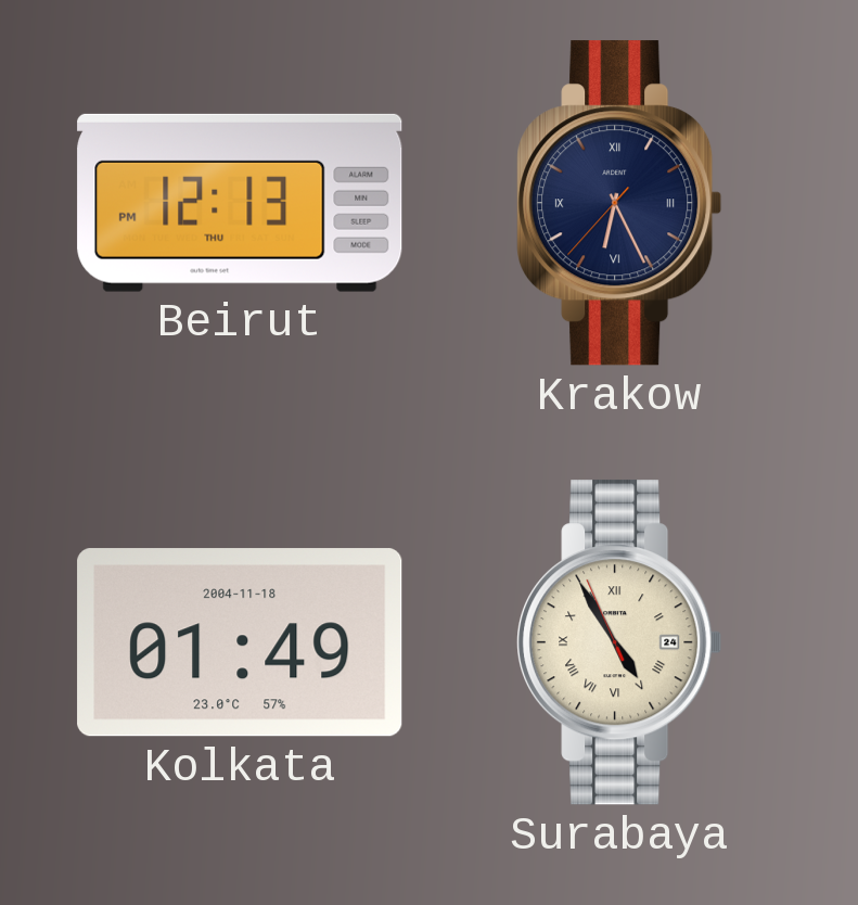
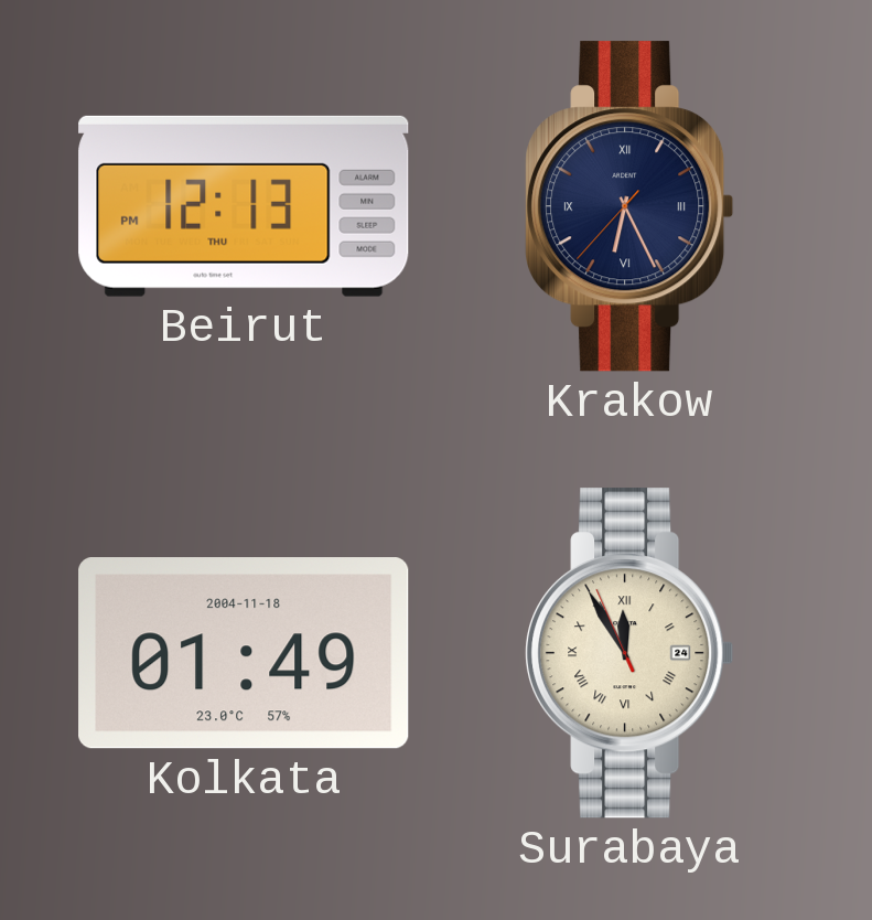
Surabaya: 4:54 -> 11:54
